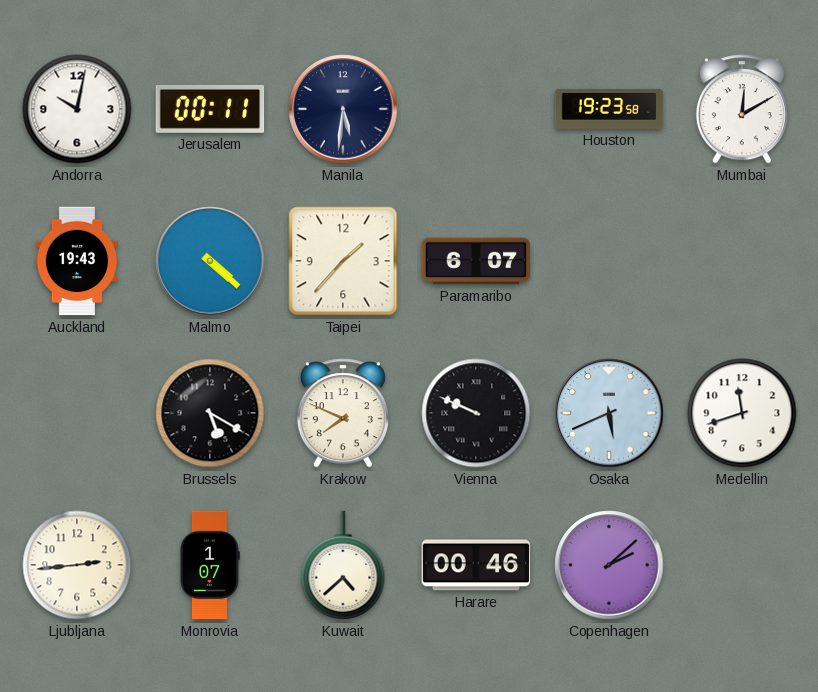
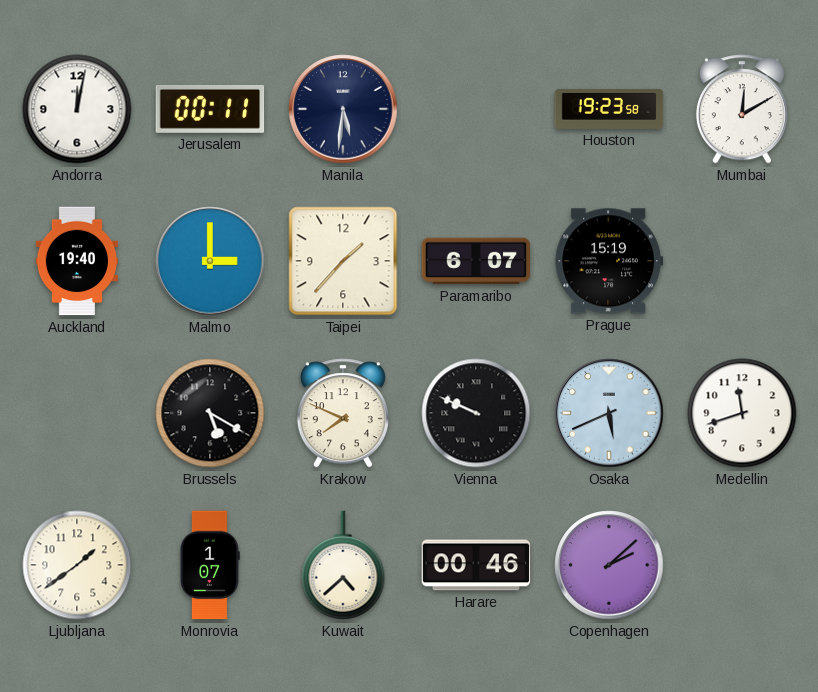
Andorra: 10:02 -> 12:02
Auckland: 19:43 -> 19:40
Malmo: 4:22 -> 3:00
Prague: none -> 15:19
Ljubljana: 2:44 -> 1:39
